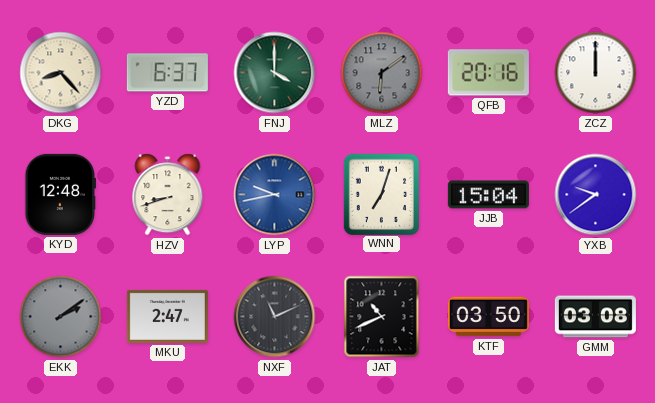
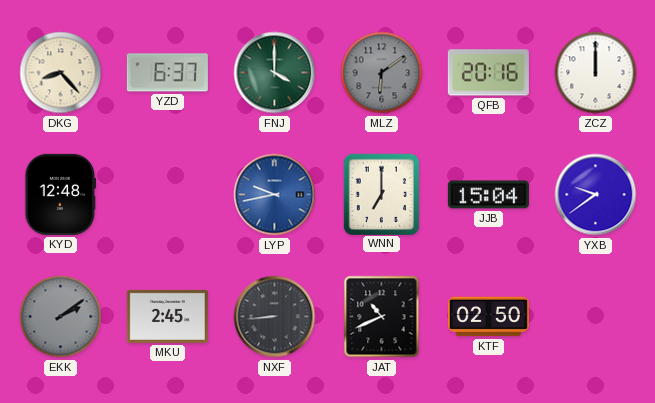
HZV: 8:42 -> none
WNN: 7:03 -> 7:00
MKU: 2:47 -> 2:45
NXF: 11:11 -> 8:44
KTF: 03:50 -> 02:50
GMM: 03:08 -> none
